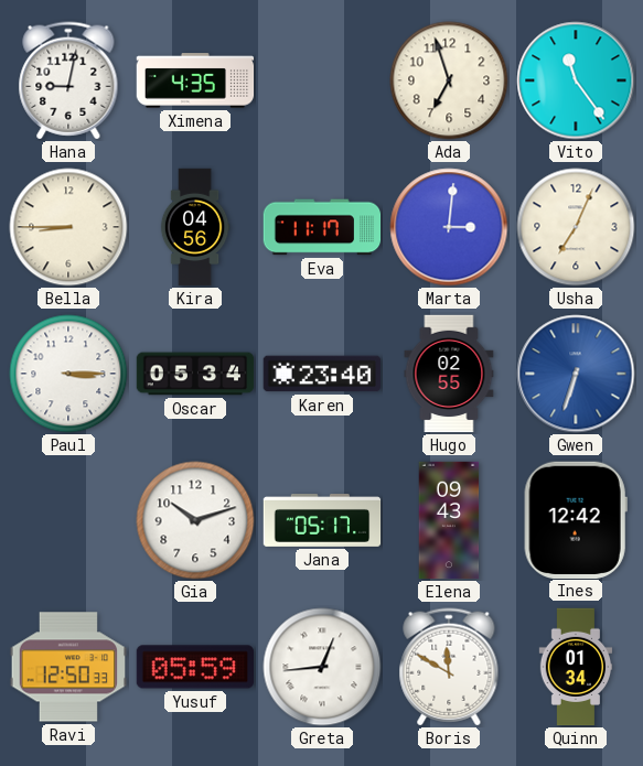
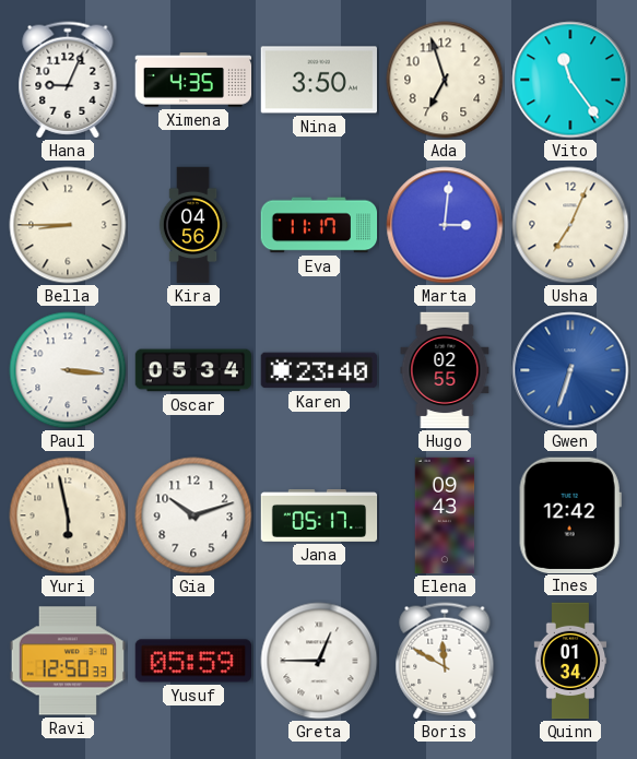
Hana: 9:02 -> 9:04
Nina: none -> 3:50
Paul: 3:15 -> 3:16
Yuri: none -> 5:58
Greta: 12:44 -> 12:45
